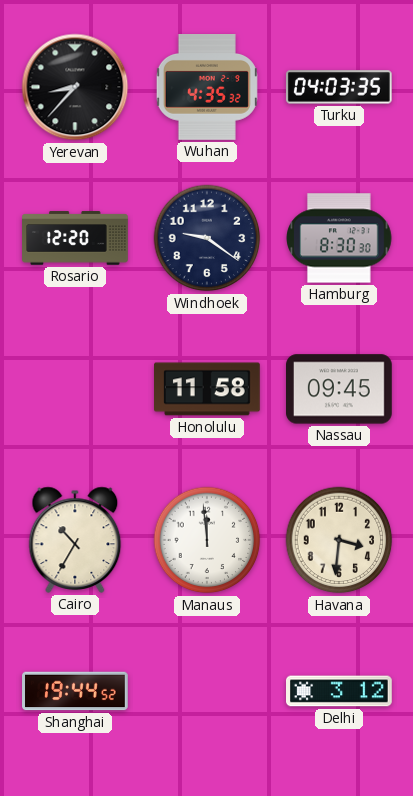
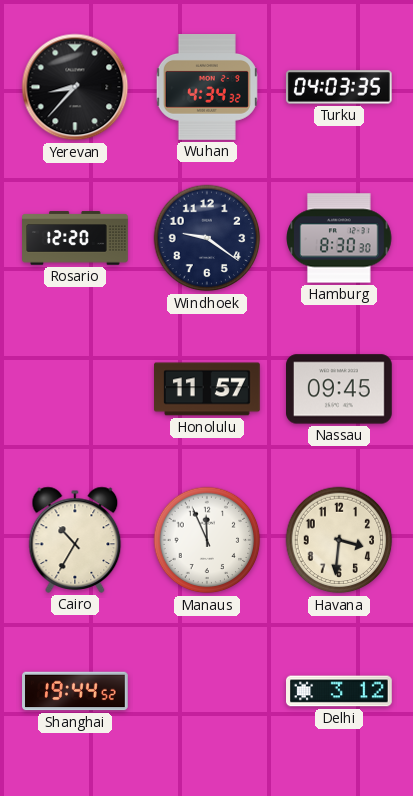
Wuhan: 4:35 -> 4:34
Honolulu: 11:58 -> 11:57
Manaus: 11:59 -> 11:56
